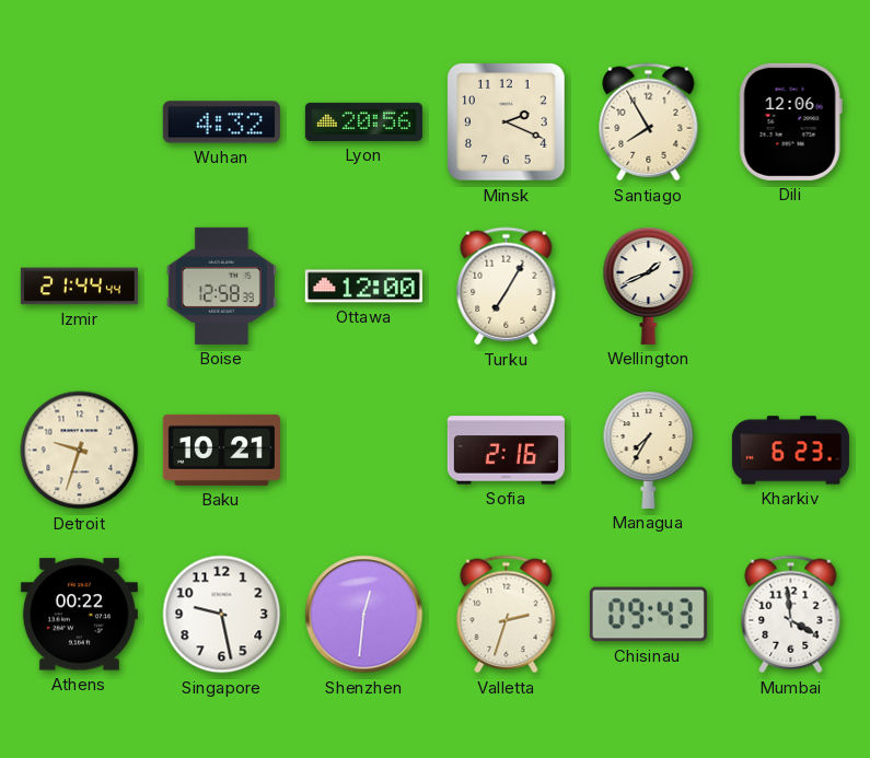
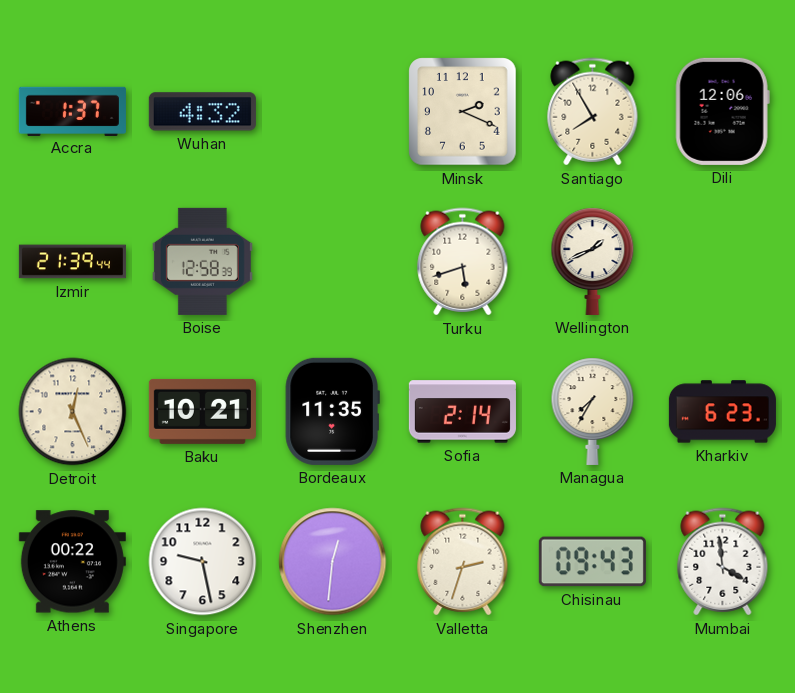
Accra: none -> 1:37
Lyon: 20:56 -> none
Izmir: 21:44 -> 21:39
Ottawa: 12:00 -> none
Turku: 7:05 -> 5:42
Detroit: 9:33 -> 12:26
Bordeaux: none -> 11:35
Sofia: 2:16 -> 2:14
